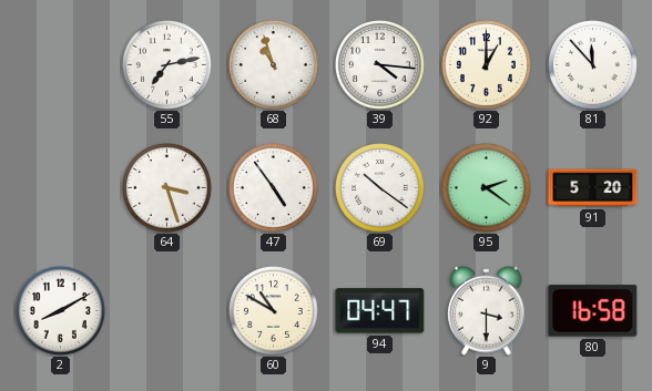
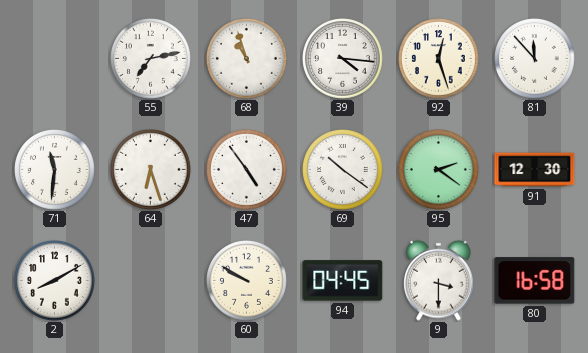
92: 1:00 -> 12:27
71: none -> 11:31
64: 3:27 -> 6:27
91: 5:20 -> 12:30
60: 10:50 -> 9:50
94: 04:47 -> 04:45
